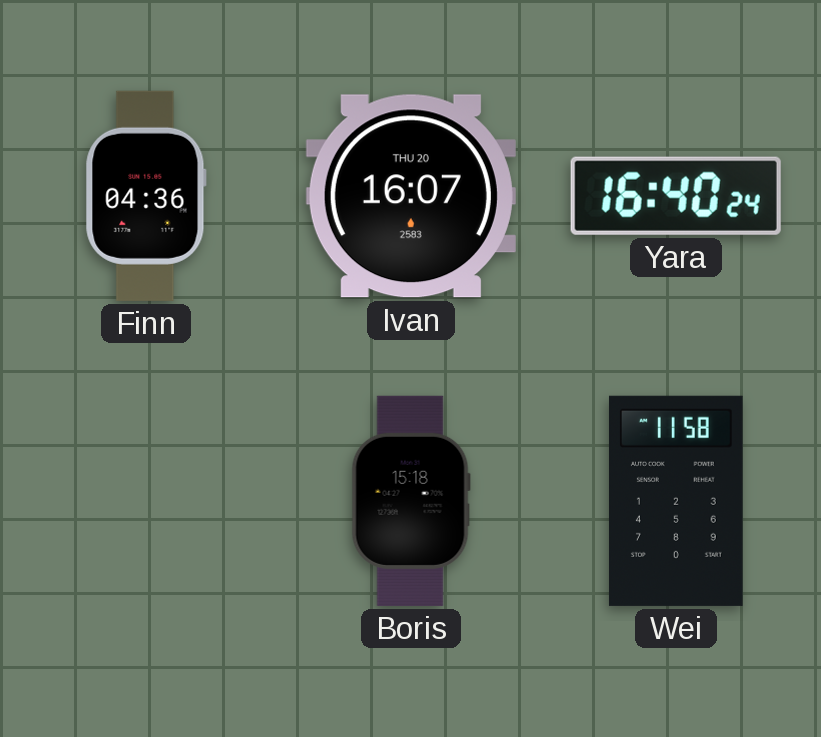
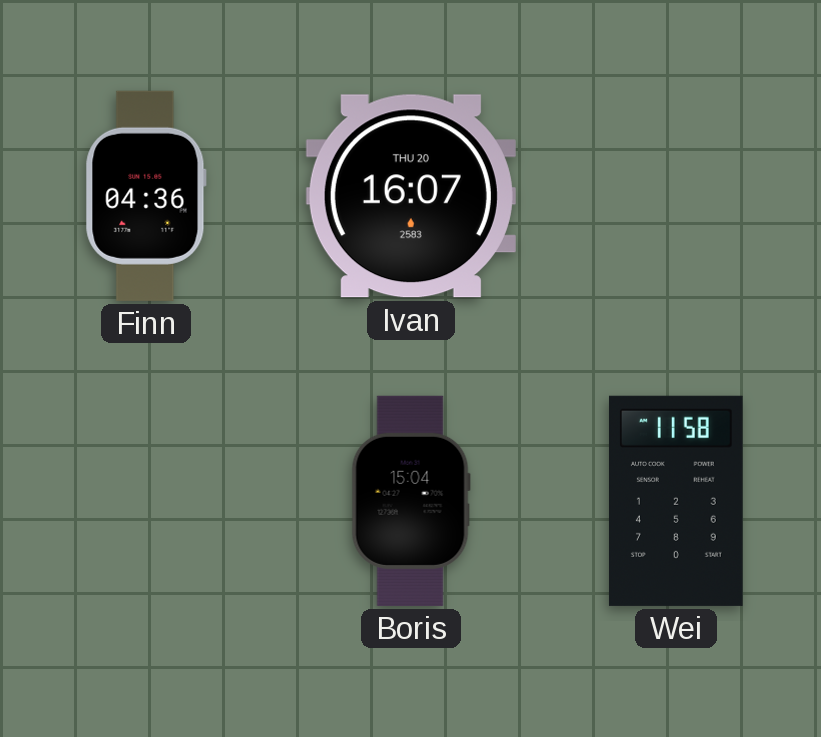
Yara: 16:40 -> none
Boris: 15:18 -> 15:04
